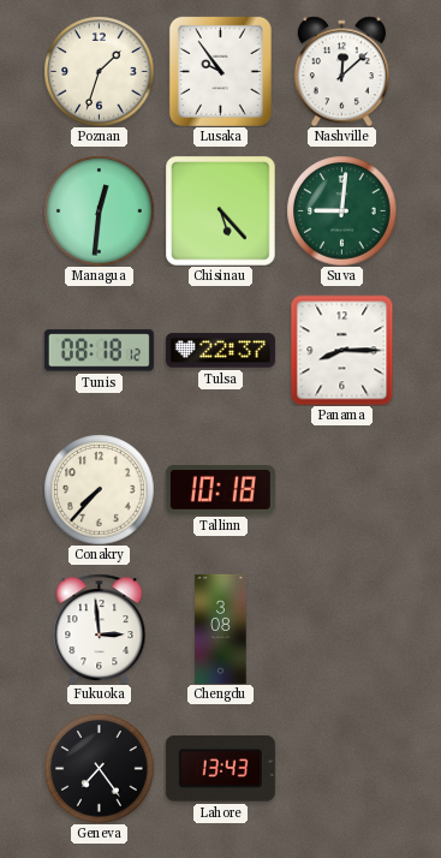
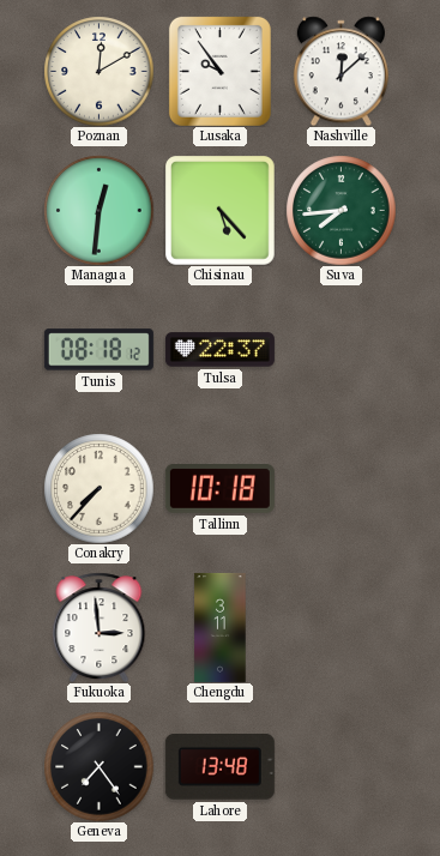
Poznan: 1:33 -> 12:10
Suva: 9:01 -> 7:44
Panama: 8:15 -> none
Chengdu: 3:08 -> 3:11
Lahore: 13:43 -> 13:48
